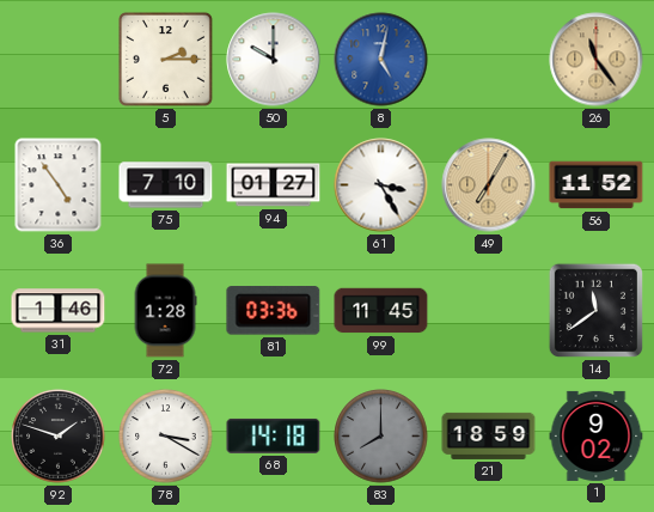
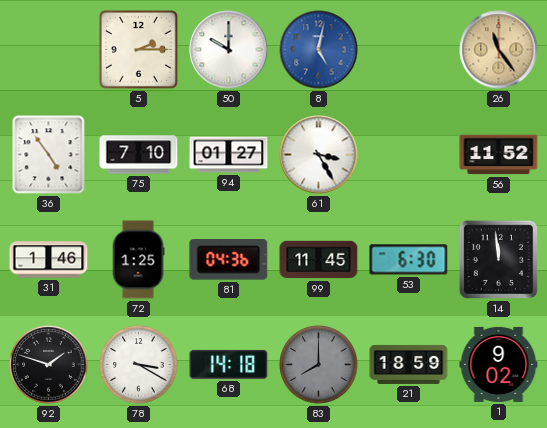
49: 7:05 -> none
72: 1:28 -> 1:25
81: 03:36 -> 04:36
53: none -> 6:30
14: 11:39 -> 11:59
